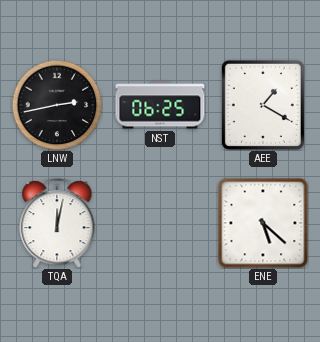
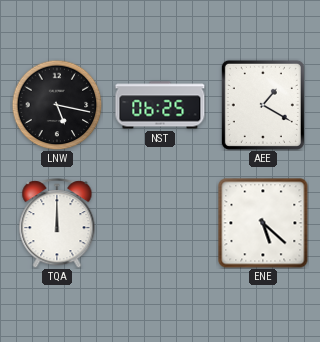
LNW: 2:43 -> 5:17
TQA: 12:02 -> 12:00
